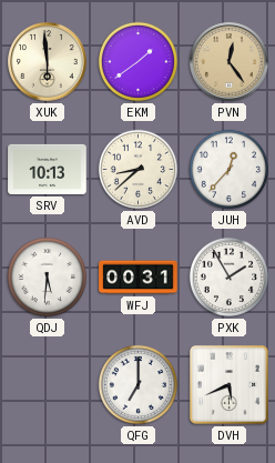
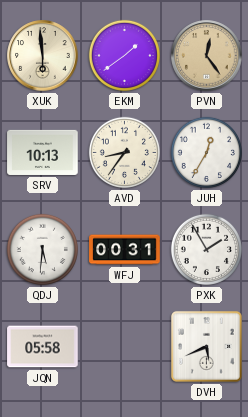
AVD: 8:38 -> 8:36
JUH: 12:37 -> 12:35
JQN: none -> 05:58
QFG: 7:00 -> none
